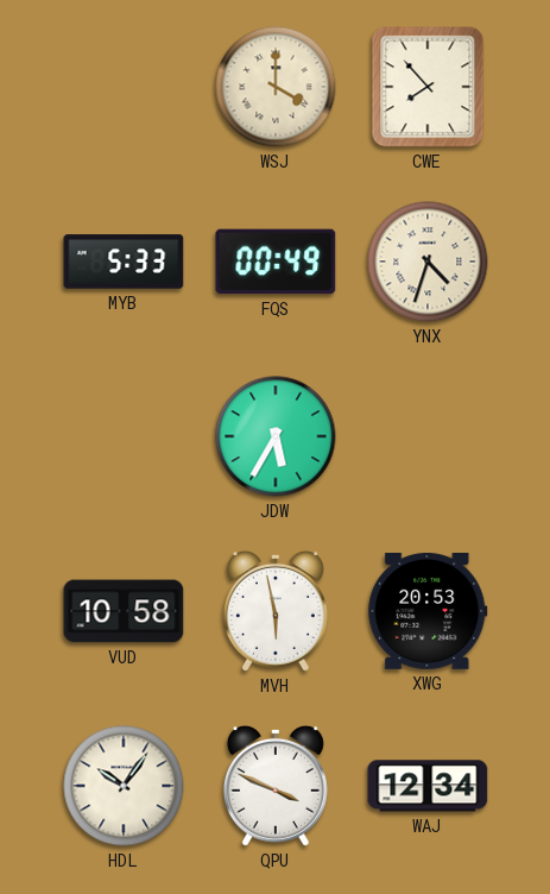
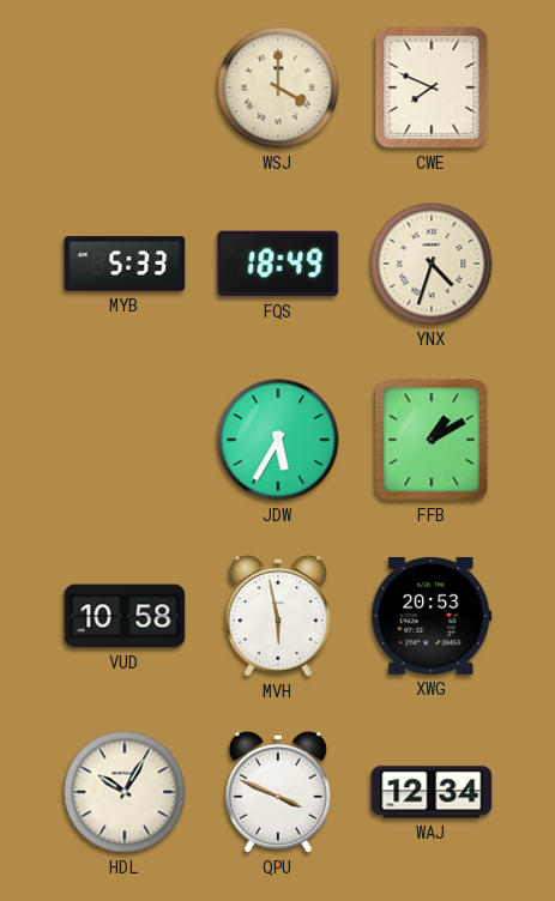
CWE: 7:53 -> 7:49
FQS: 00:49 -> 18:49
FFB: none -> 1:10
HDL: 10:06 -> 10:05
